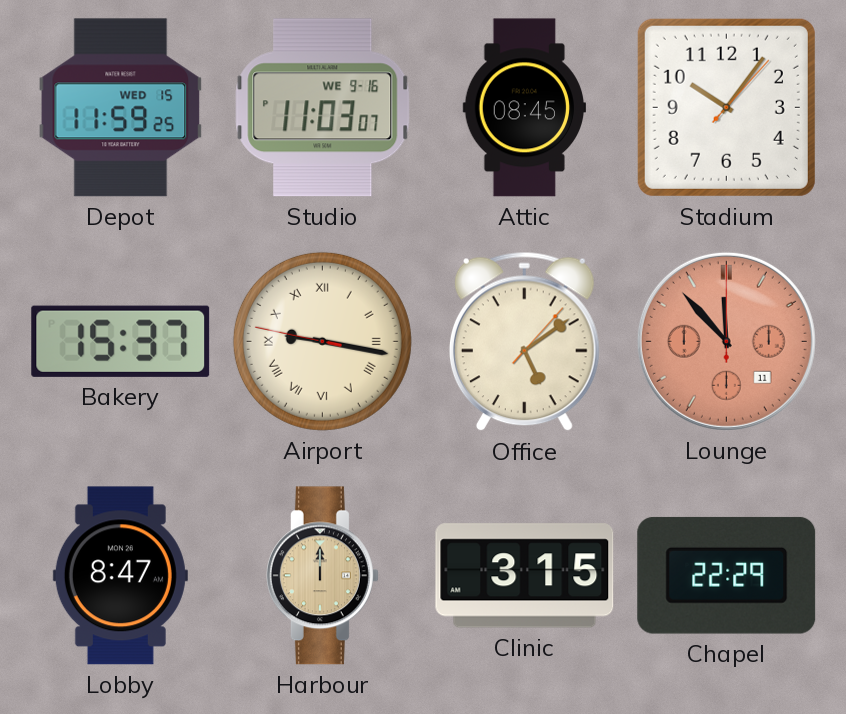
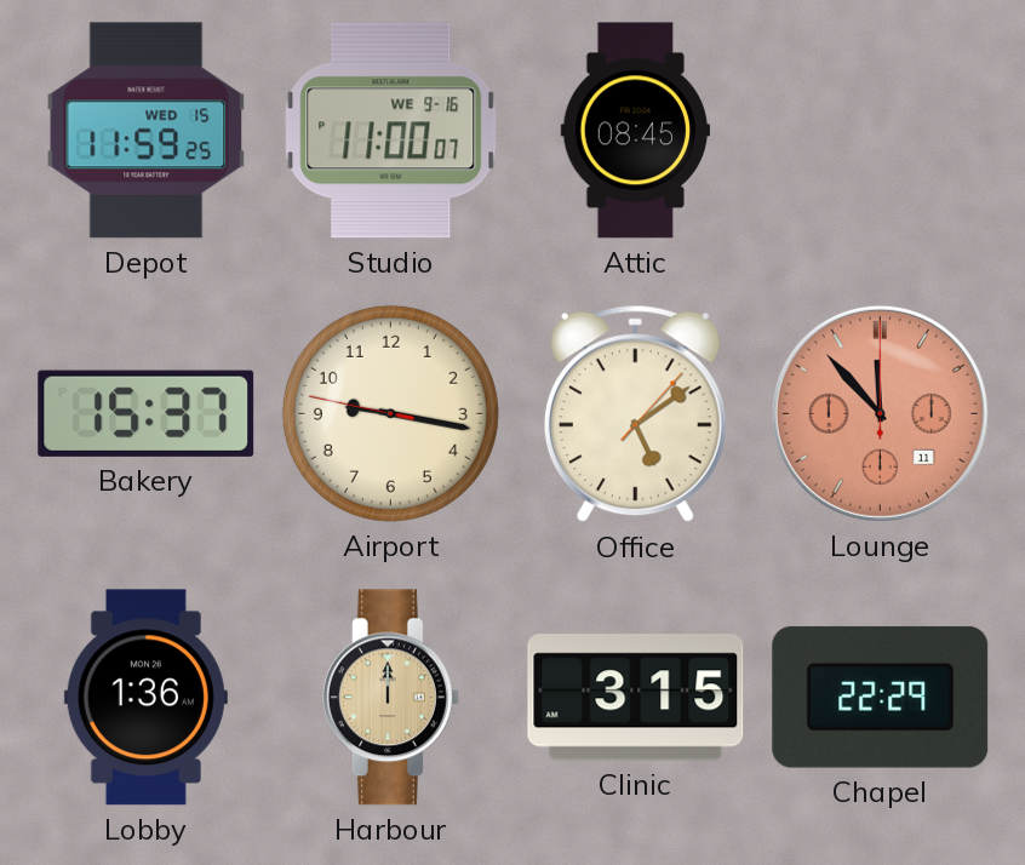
Studio: 11:03 -> 11:00
Stadium: 10:06 -> none
Airport numerals: Roman -> Arabic
Lobby: 8:47 -> 1:36
